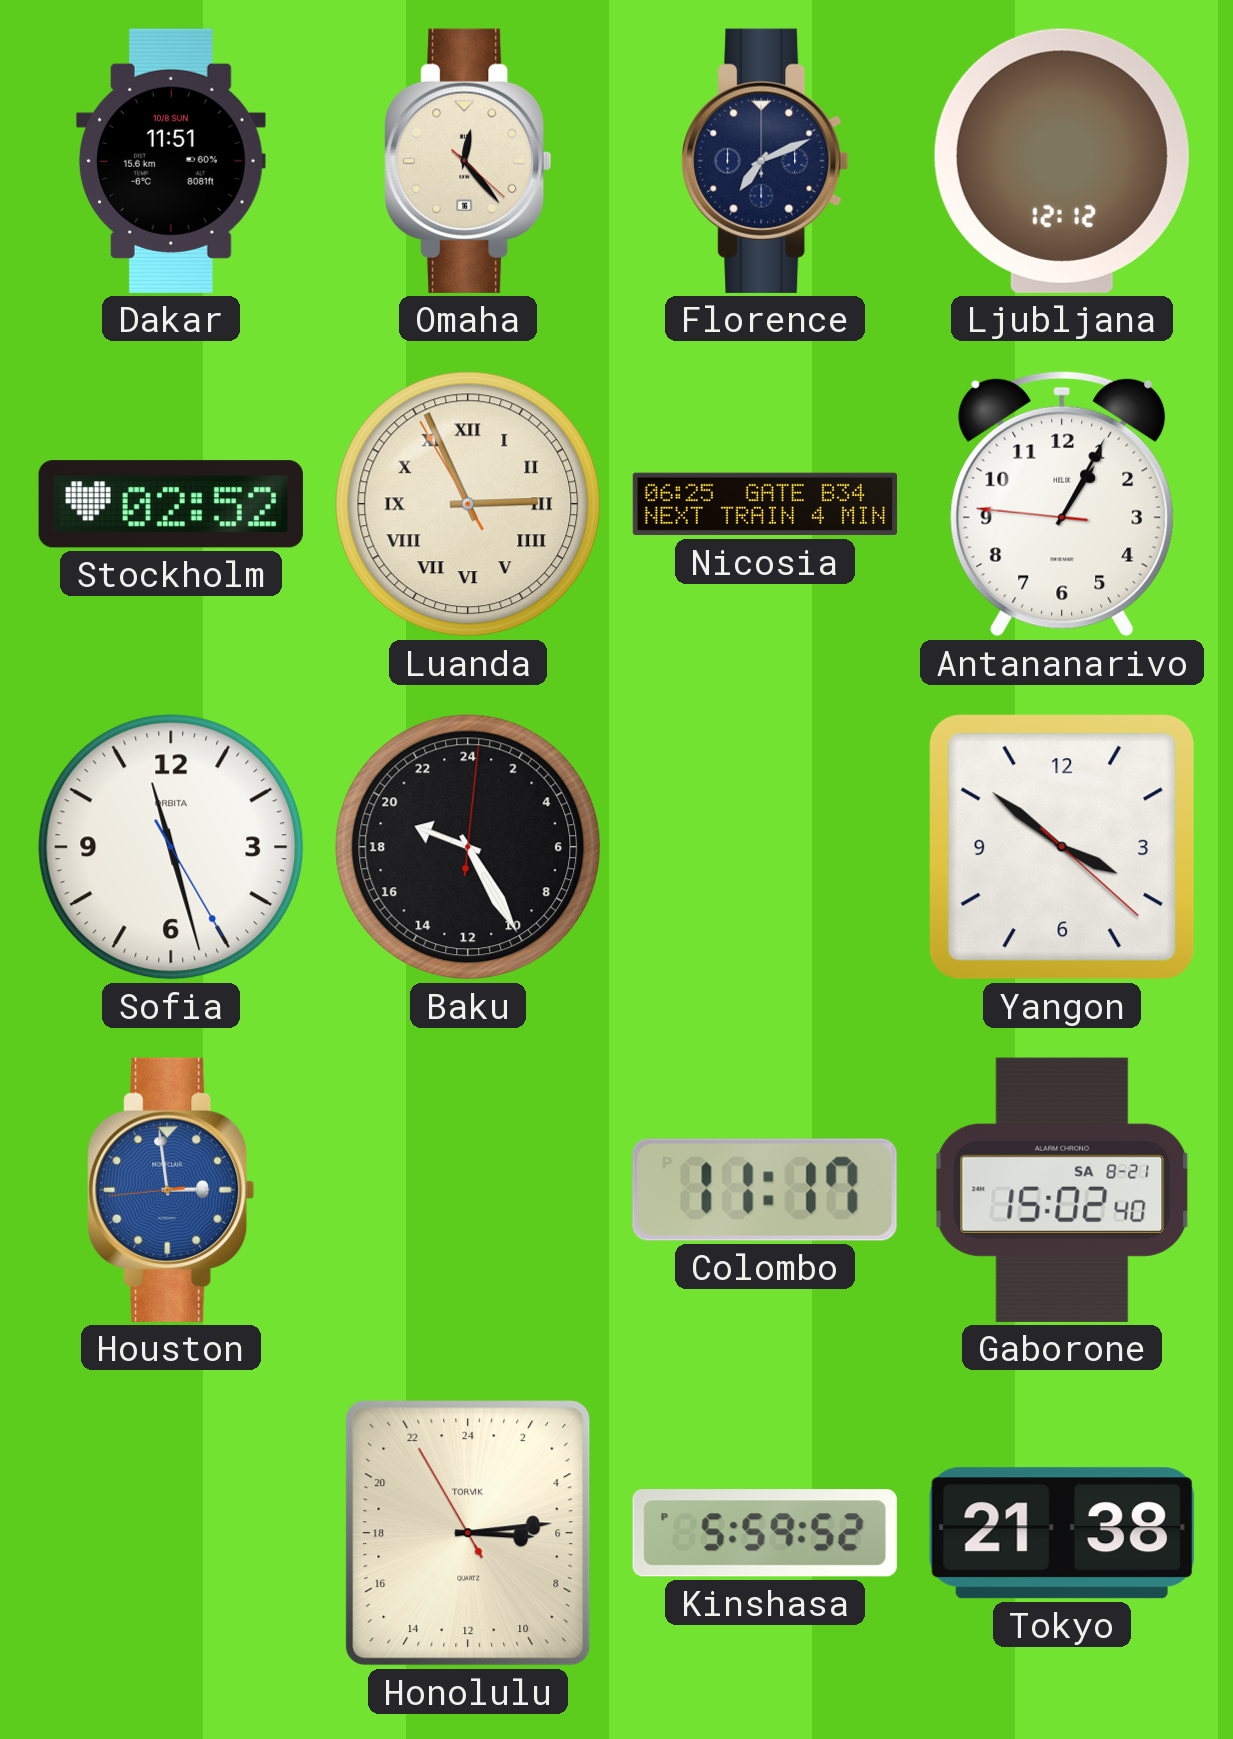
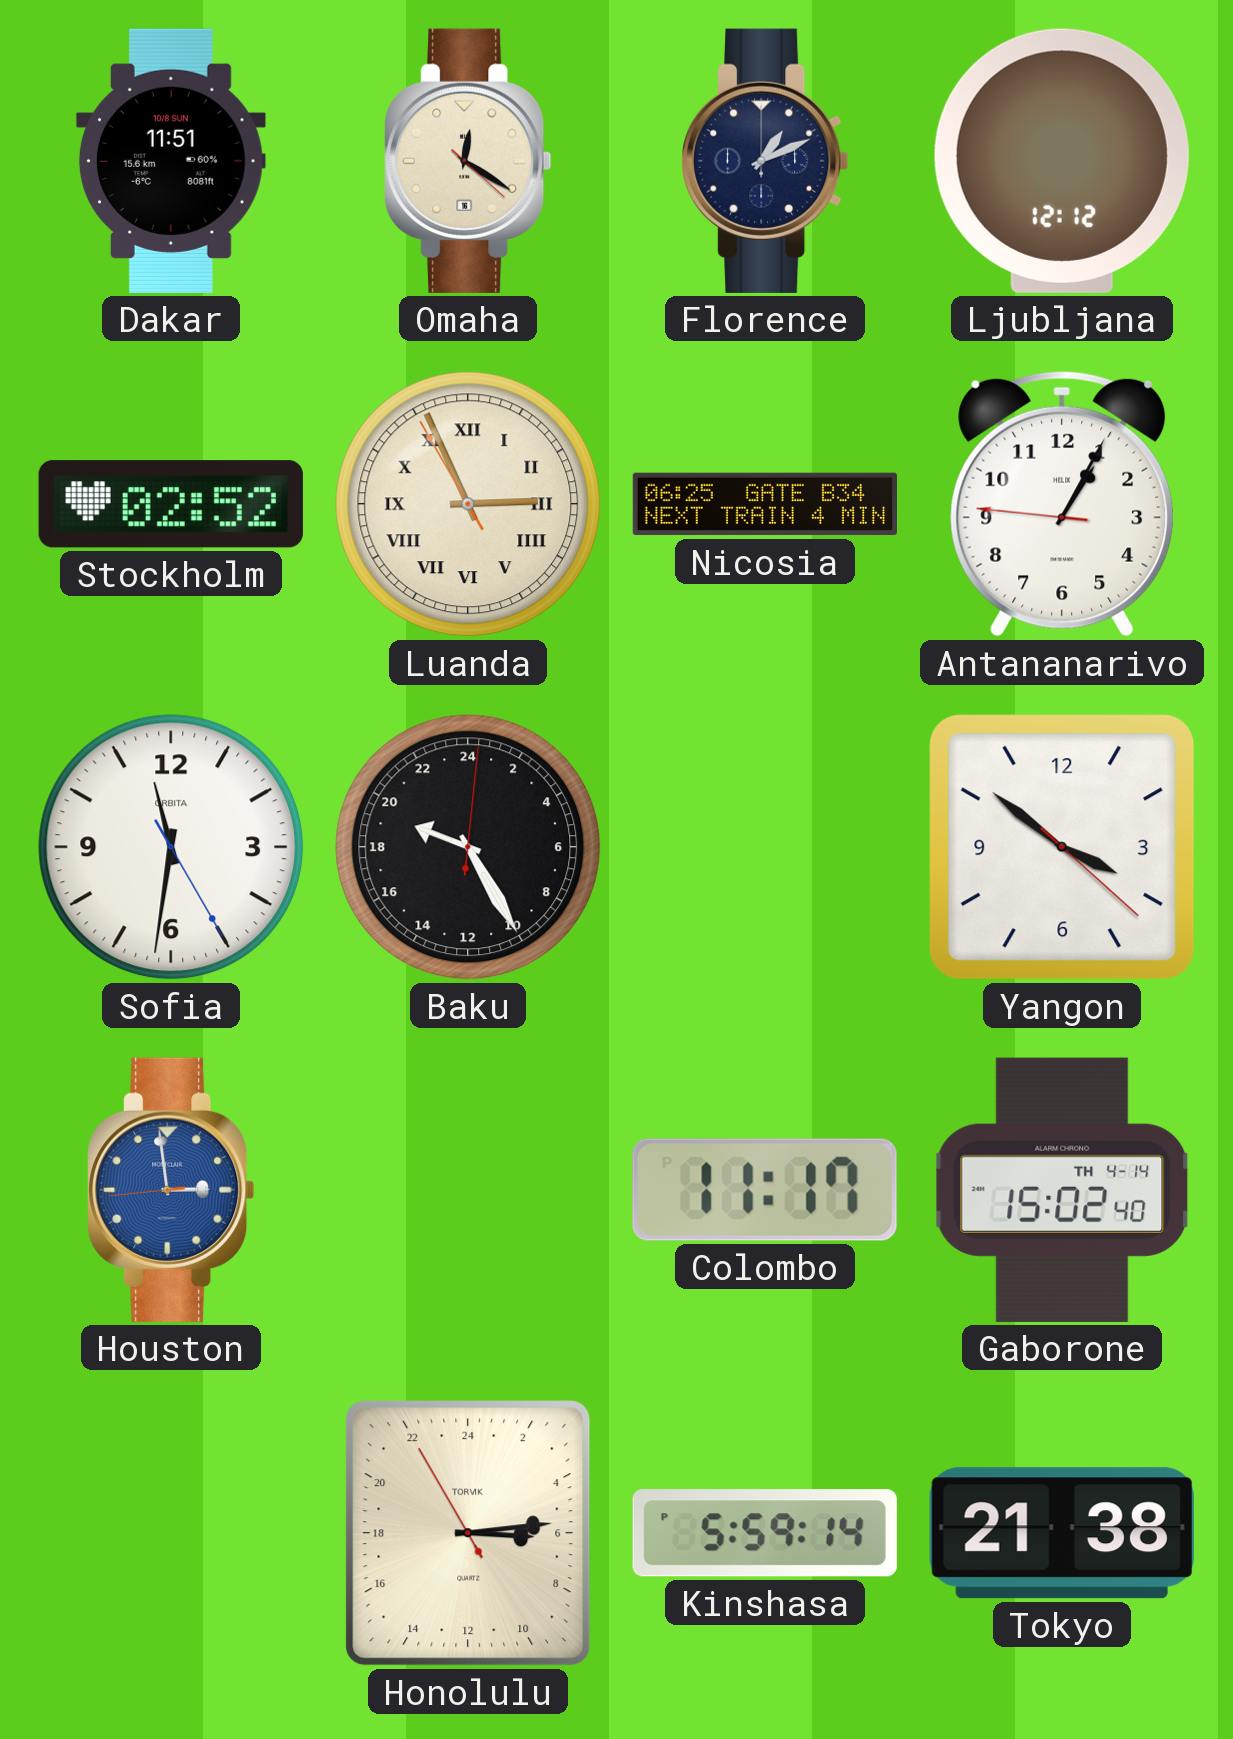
Omaha: 12:23 -> 12:20
Florence: 7:11 -> 1:11
Sofia: 11:27 -> 11:31
Gaborone date: SA 8-21 -> TH 4-14
Kinshasa: 5:59:52 PM -> 5:59:14 PM
